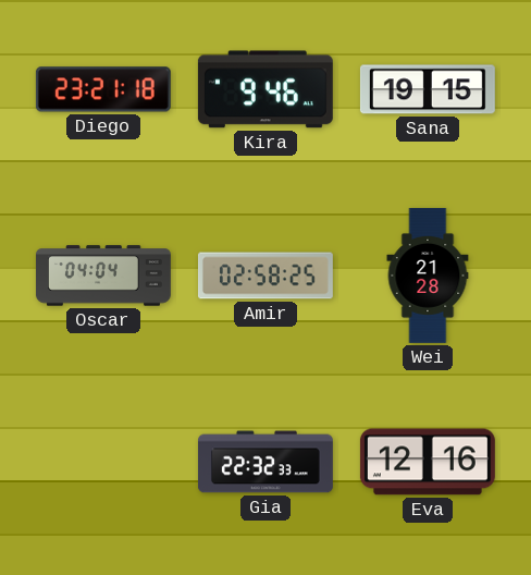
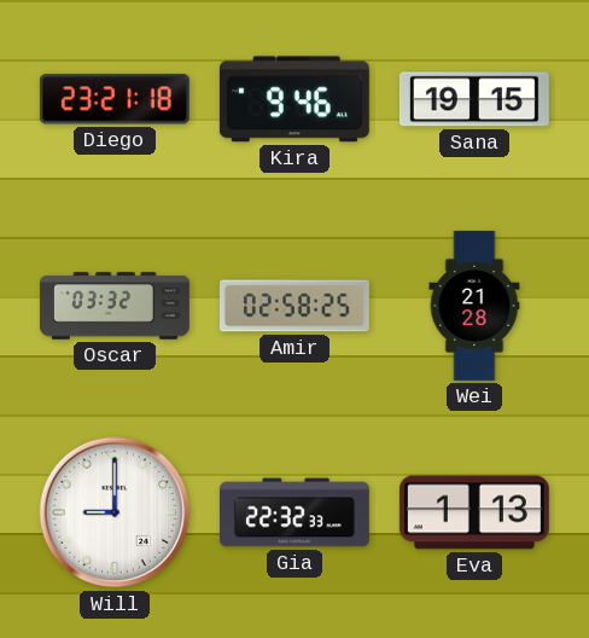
Oscar: 04:04 -> 03:32
Will: none -> 9:00
Eva: 12:16 -> 1:13
